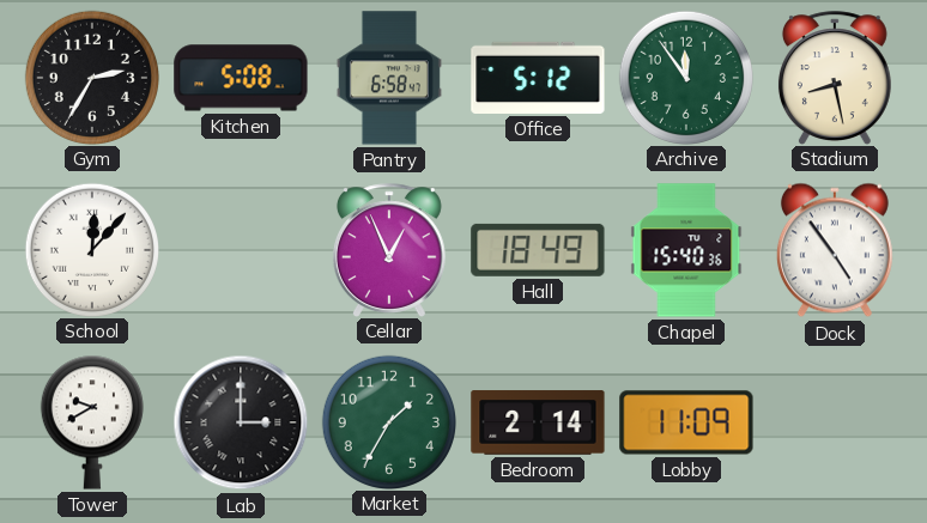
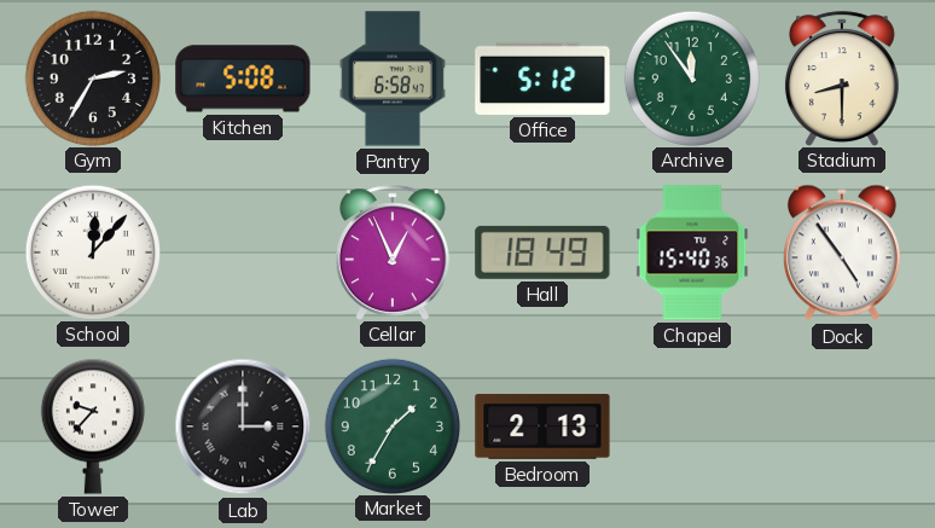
Stadium: 8:28 -> 8:30
Tower: 9:40 -> 9:37
Bedroom: 2:14 -> 2:13
Lobby: 11:09 -> none
